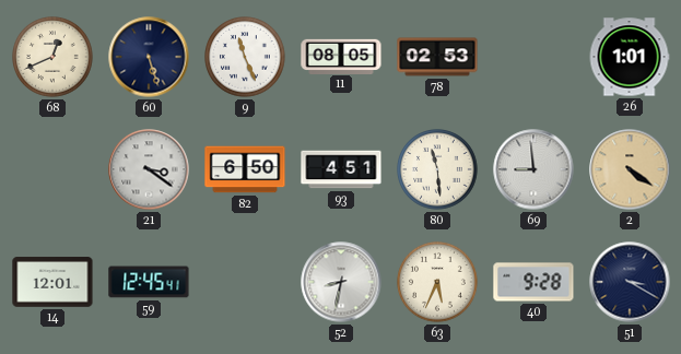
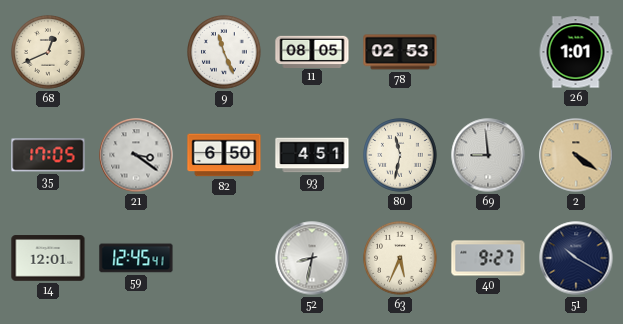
60: 5:27 -> none
35: none -> 17:05
80: 11:29 -> 11:32
40: 9:28 -> 9:27
51: 3:20 -> 10:20
